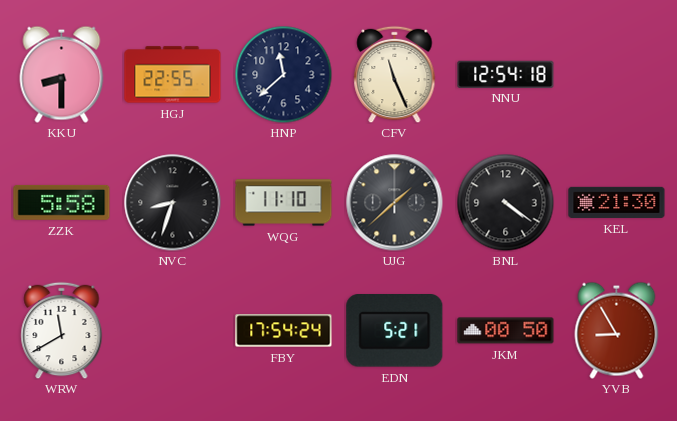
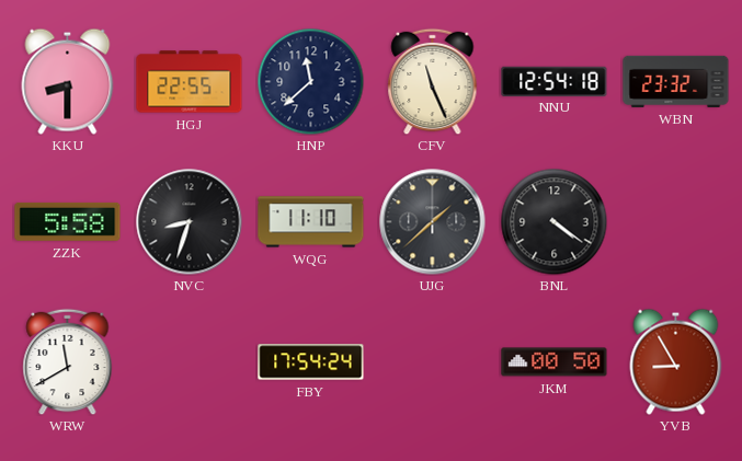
WBN: none -> 23:32
KEL: 21:30 -> none
EDN: 5:21 -> none
